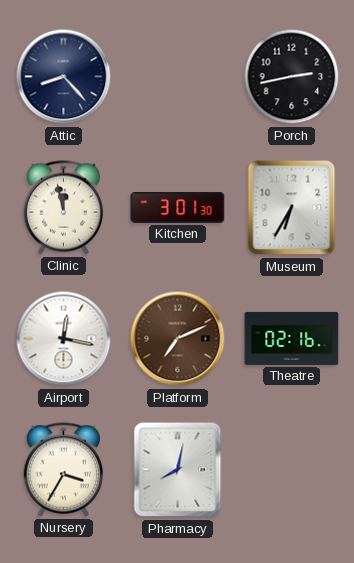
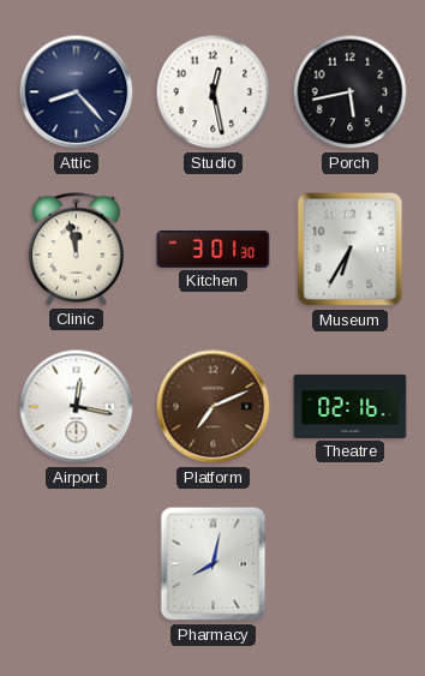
Studio: none -> 12:28
Porch: 2:43 -> 5:43
Nursery: 3:35 -> none
